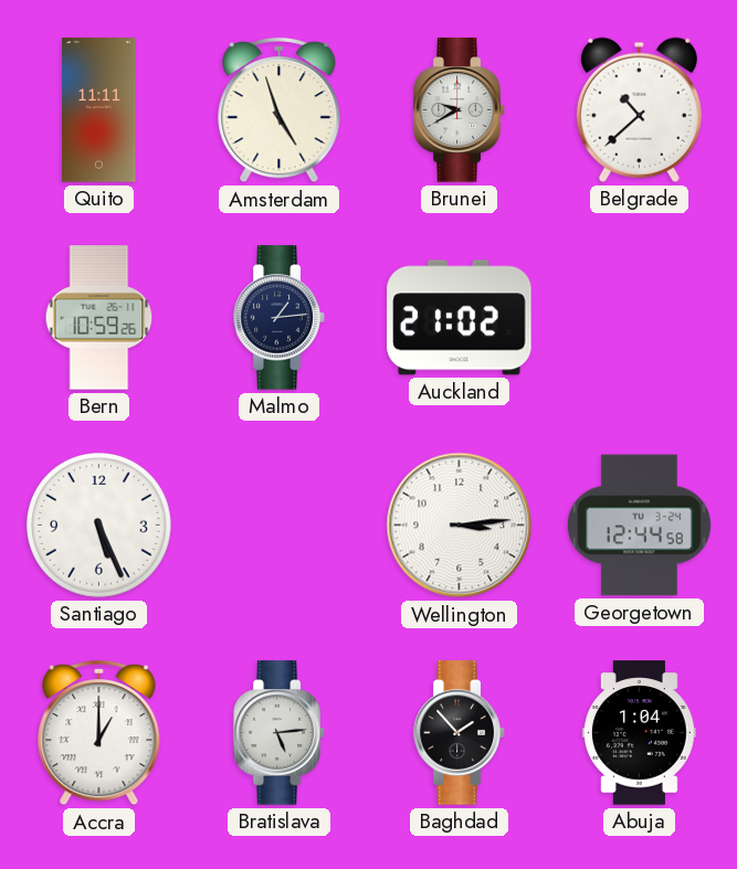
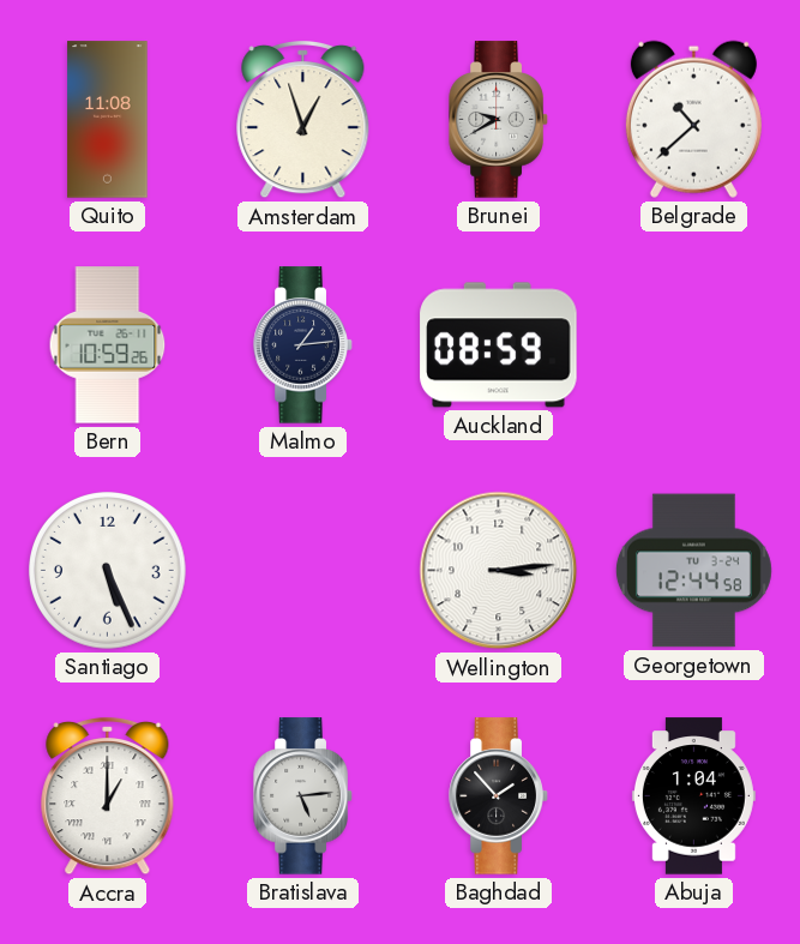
Quito: 11:11 -> 11:08
Amsterdam: 4:57 -> 12:57
Auckland: 21:02 -> 08:59
